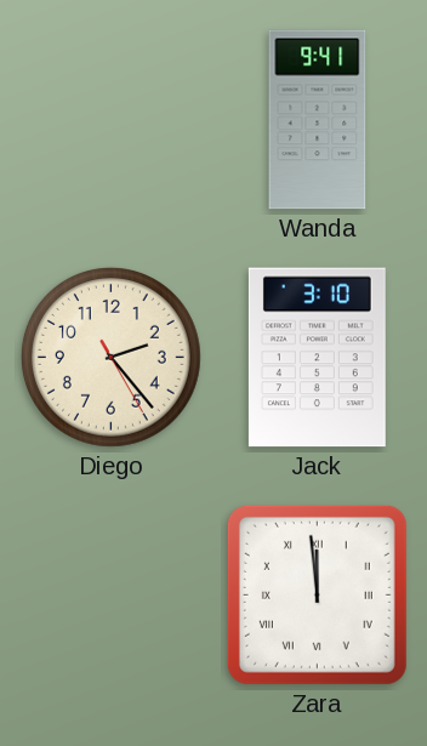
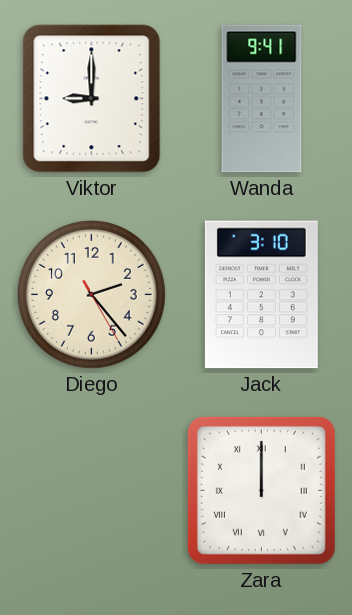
Viktor: none -> 9:00
Zara: 11:59 -> 12:00
